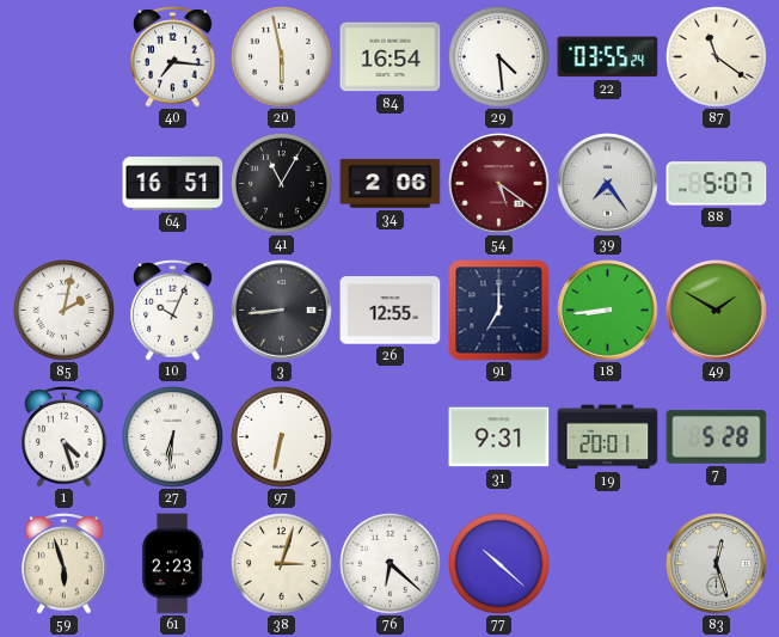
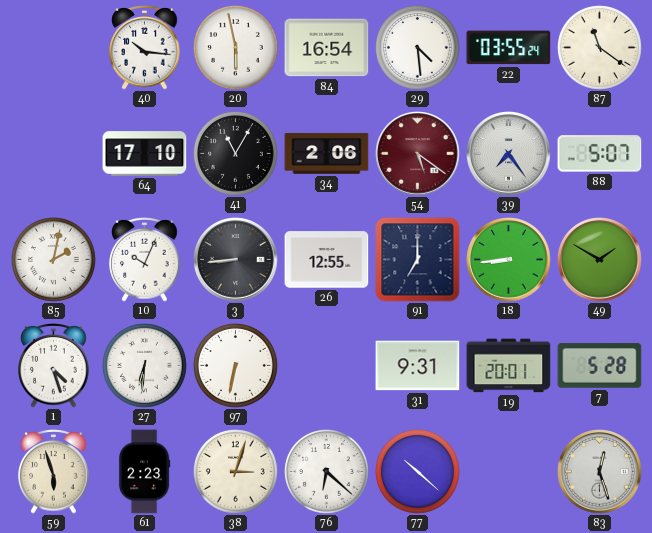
40: 7:16 -> 10:16
64: 16:51 -> 17:10
